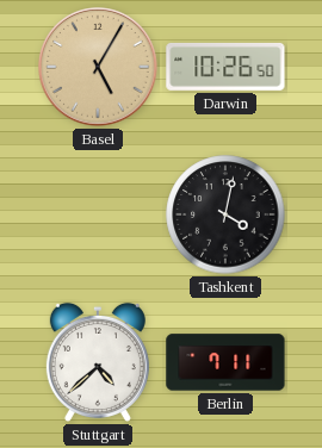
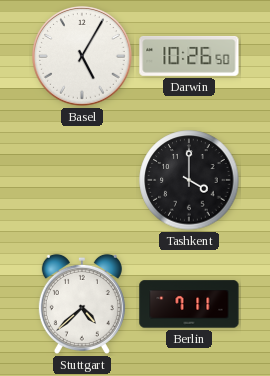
Basel dial: champagne -> white
Tashkent: 4:02 -> 4:00
